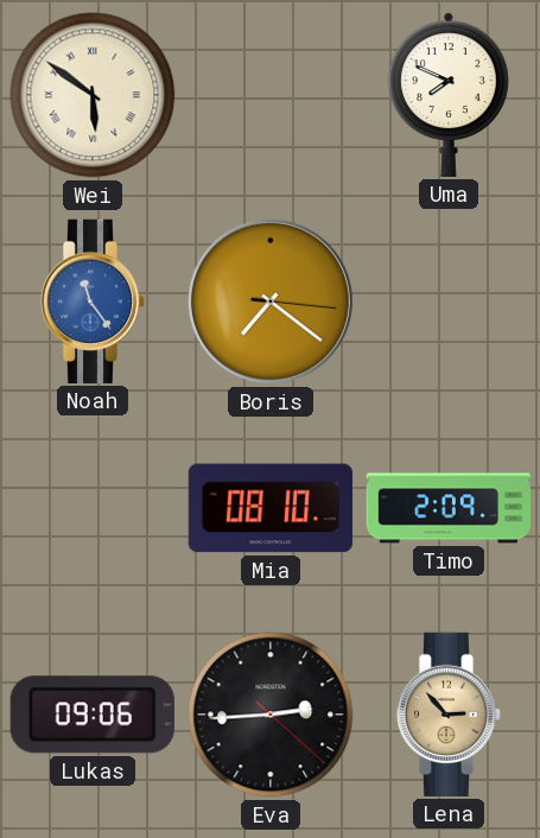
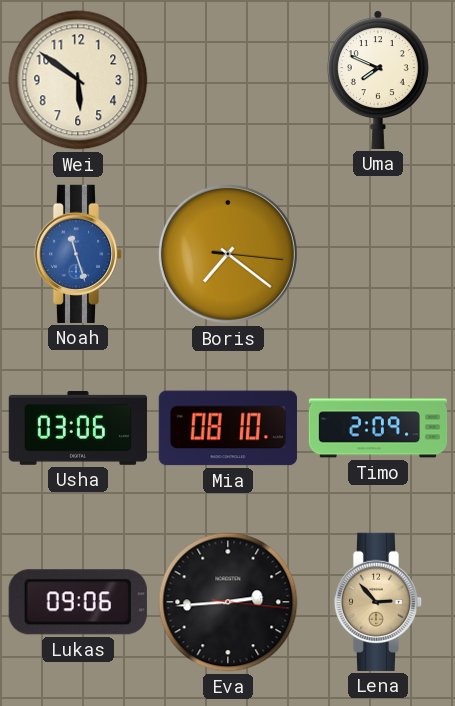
Wei numerals: Roman -> Arabic
Noah: 11:24 -> 11:27
Usha: none -> 03:06
Eva: 2:44:22 -> 2:44:16
